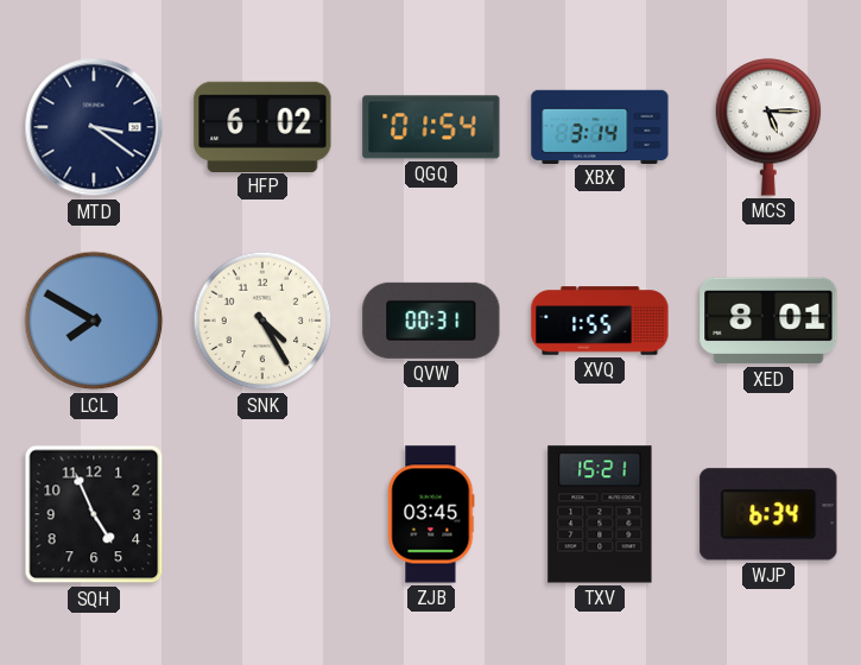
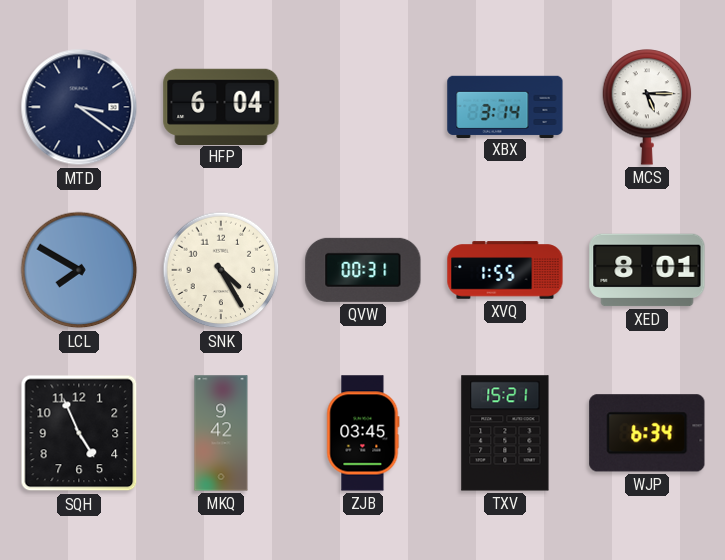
HFP: 6:02 -> 6:04
QGQ: 01:54 -> none
MKQ: none -> 9:42
